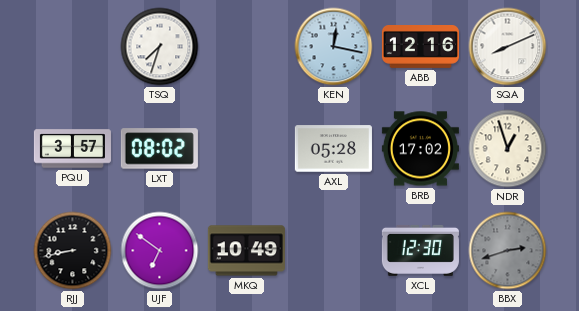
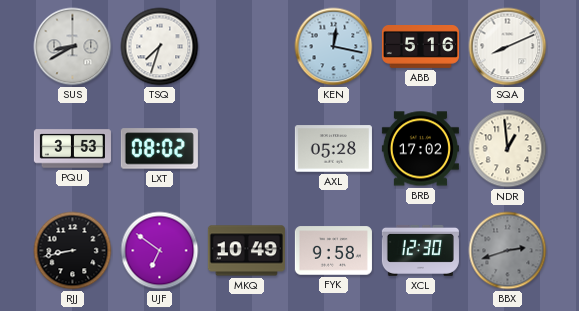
SUS: none -> 8:40
ABB: 12:16 -> 5:16
PQU: 3:57 -> 3:53
NDR: 12:57 -> 12:59
FYK: none -> 9:58
